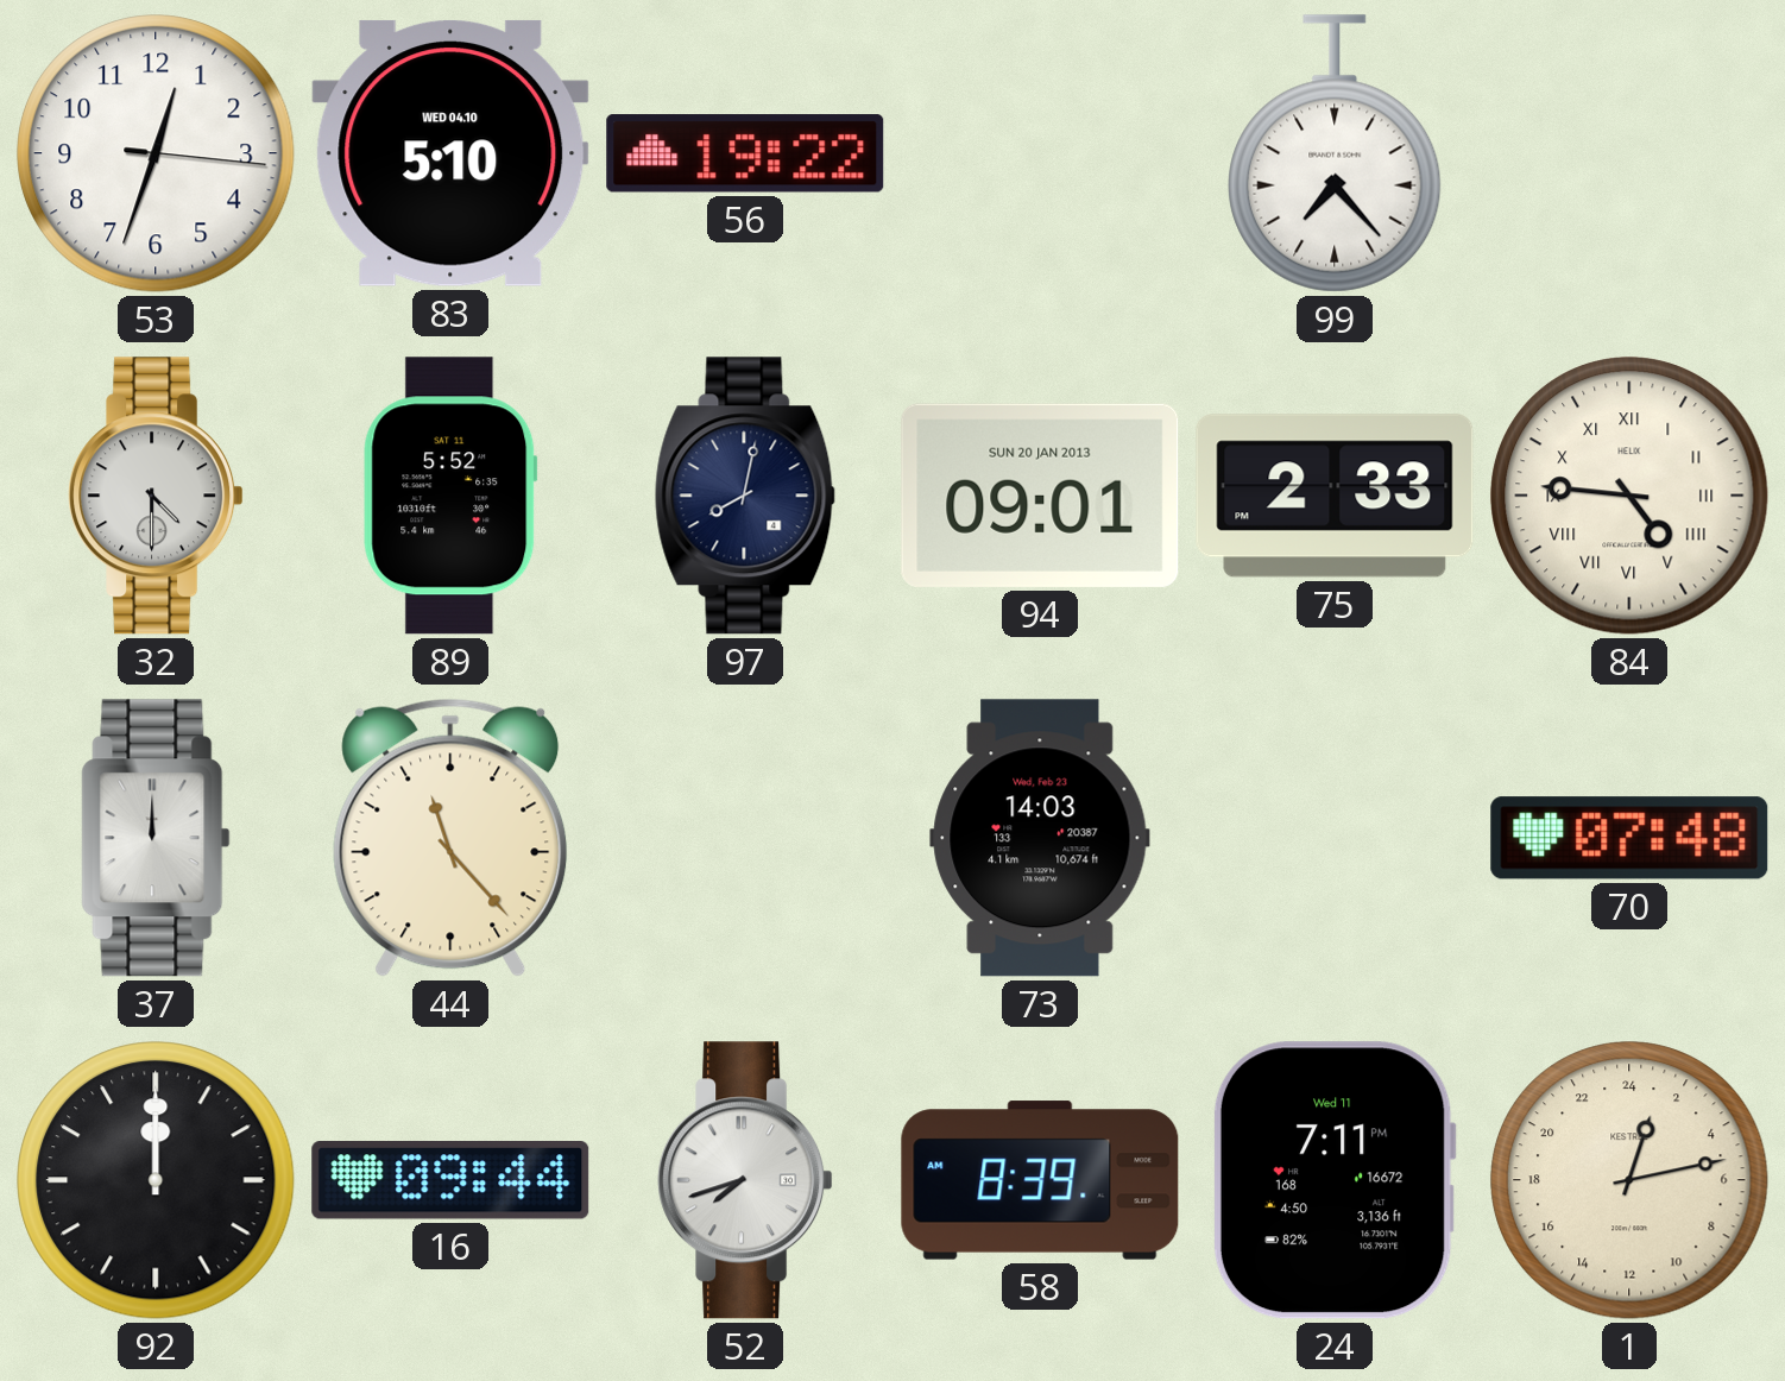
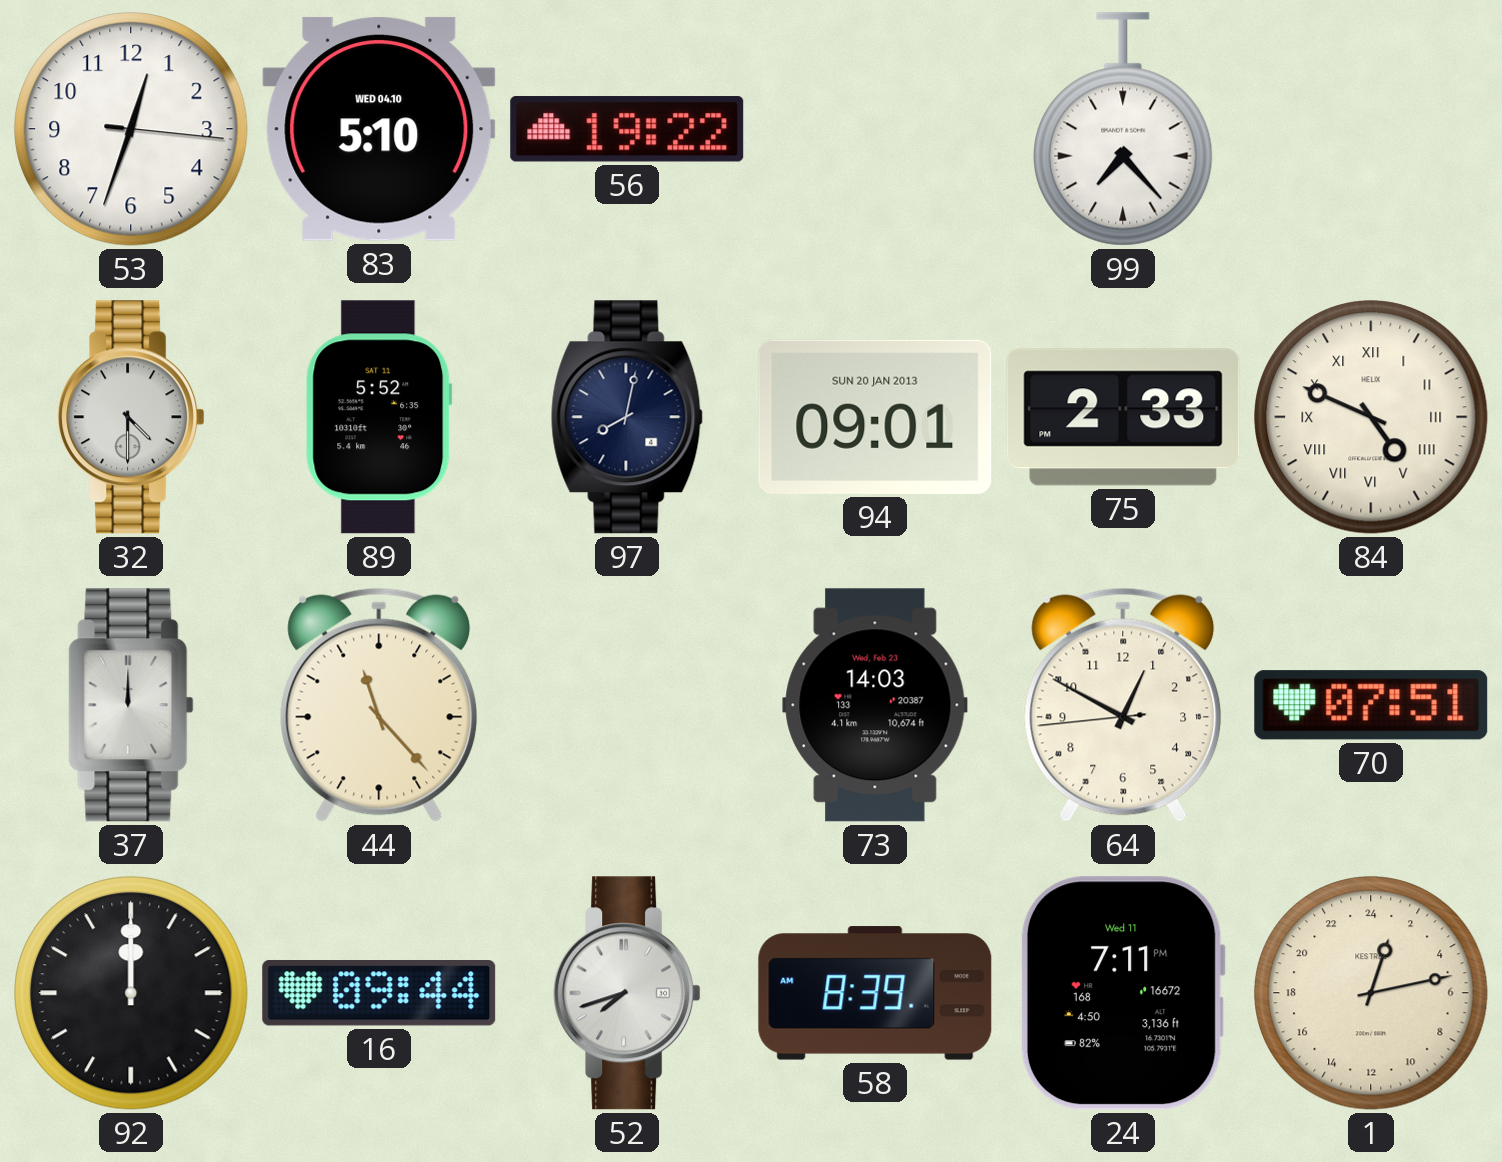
84: 4:46 -> 4:49
64: none -> 12:49
70: 07:48 -> 07:51
